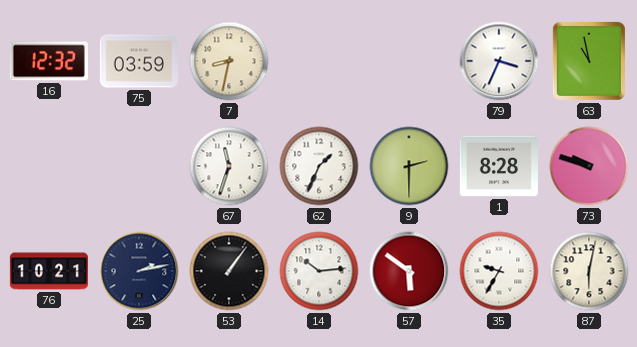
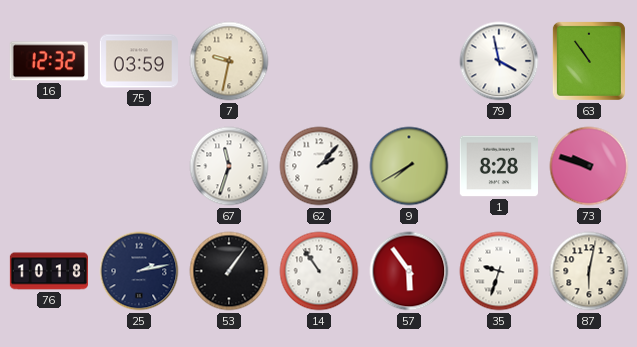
7: 8:32 -> 9:32
79: 3:34 -> 3:58
63: 10:58 -> 10:54
62: 1:34 -> 2:07
9: 2:30 -> 7:40
76: 10:21 -> 10:18
14: 10:14 -> 10:54
57: 5:51 -> 5:54
35: 9:35 -> 9:33
